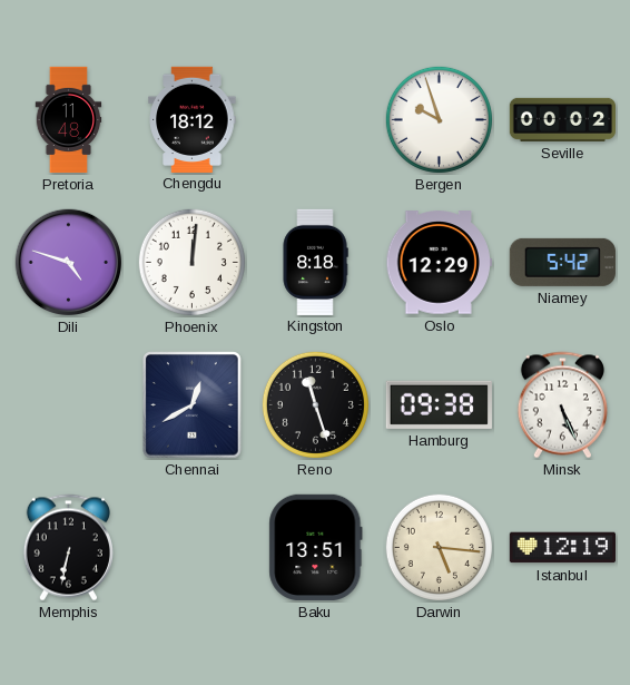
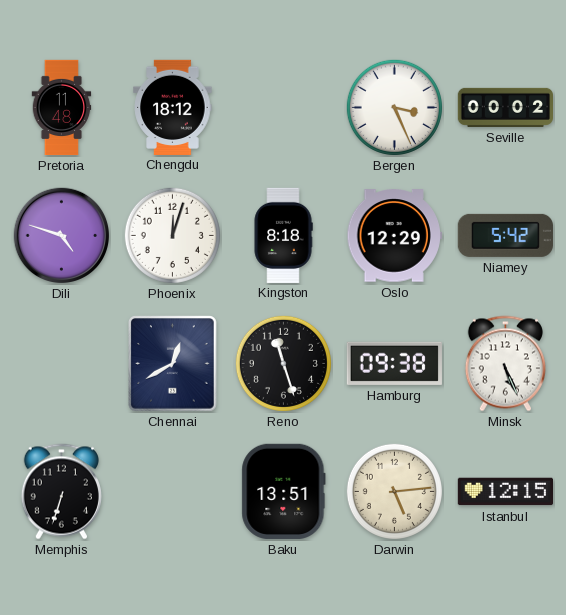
Bergen: 9:57 -> 3:26
Phoenix: 12:01 -> 12:03
Memphis: 6:32 -> 6:33
Darwin: 5:16 -> 5:14
Istanbul: 12:19 -> 12:15
